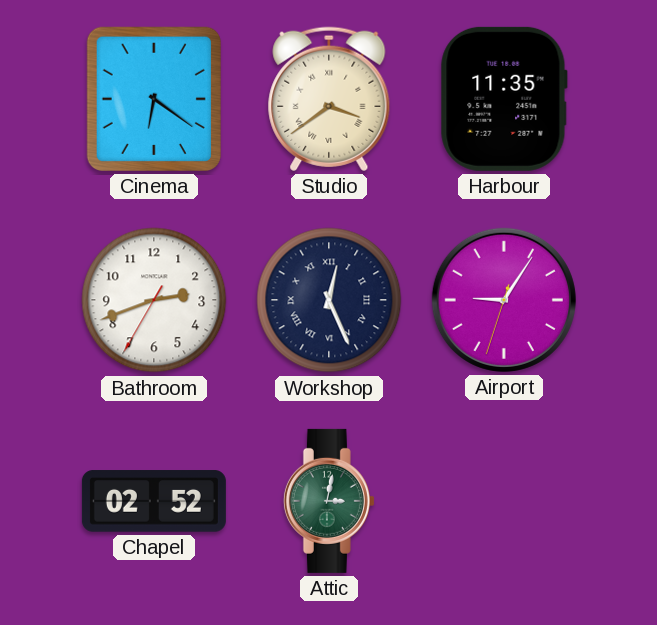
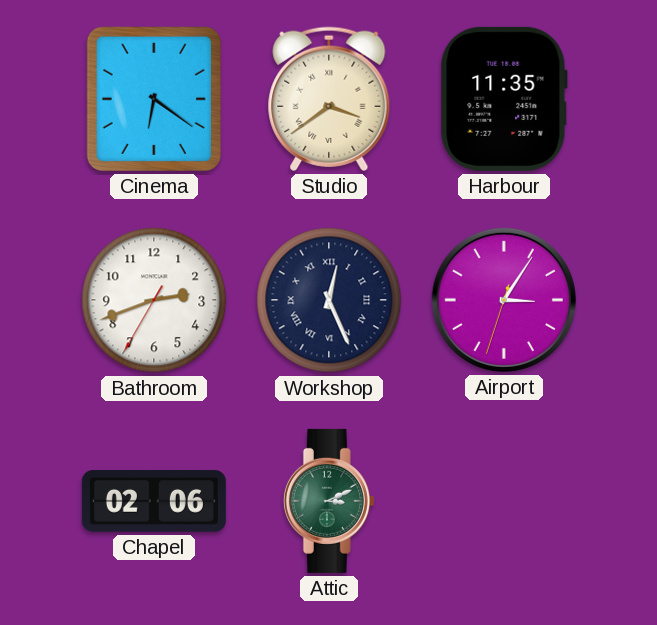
Airport: 9:05 -> 3:05
Chapel: 02:52 -> 02:06
Attic: 3:02 -> 3:11
